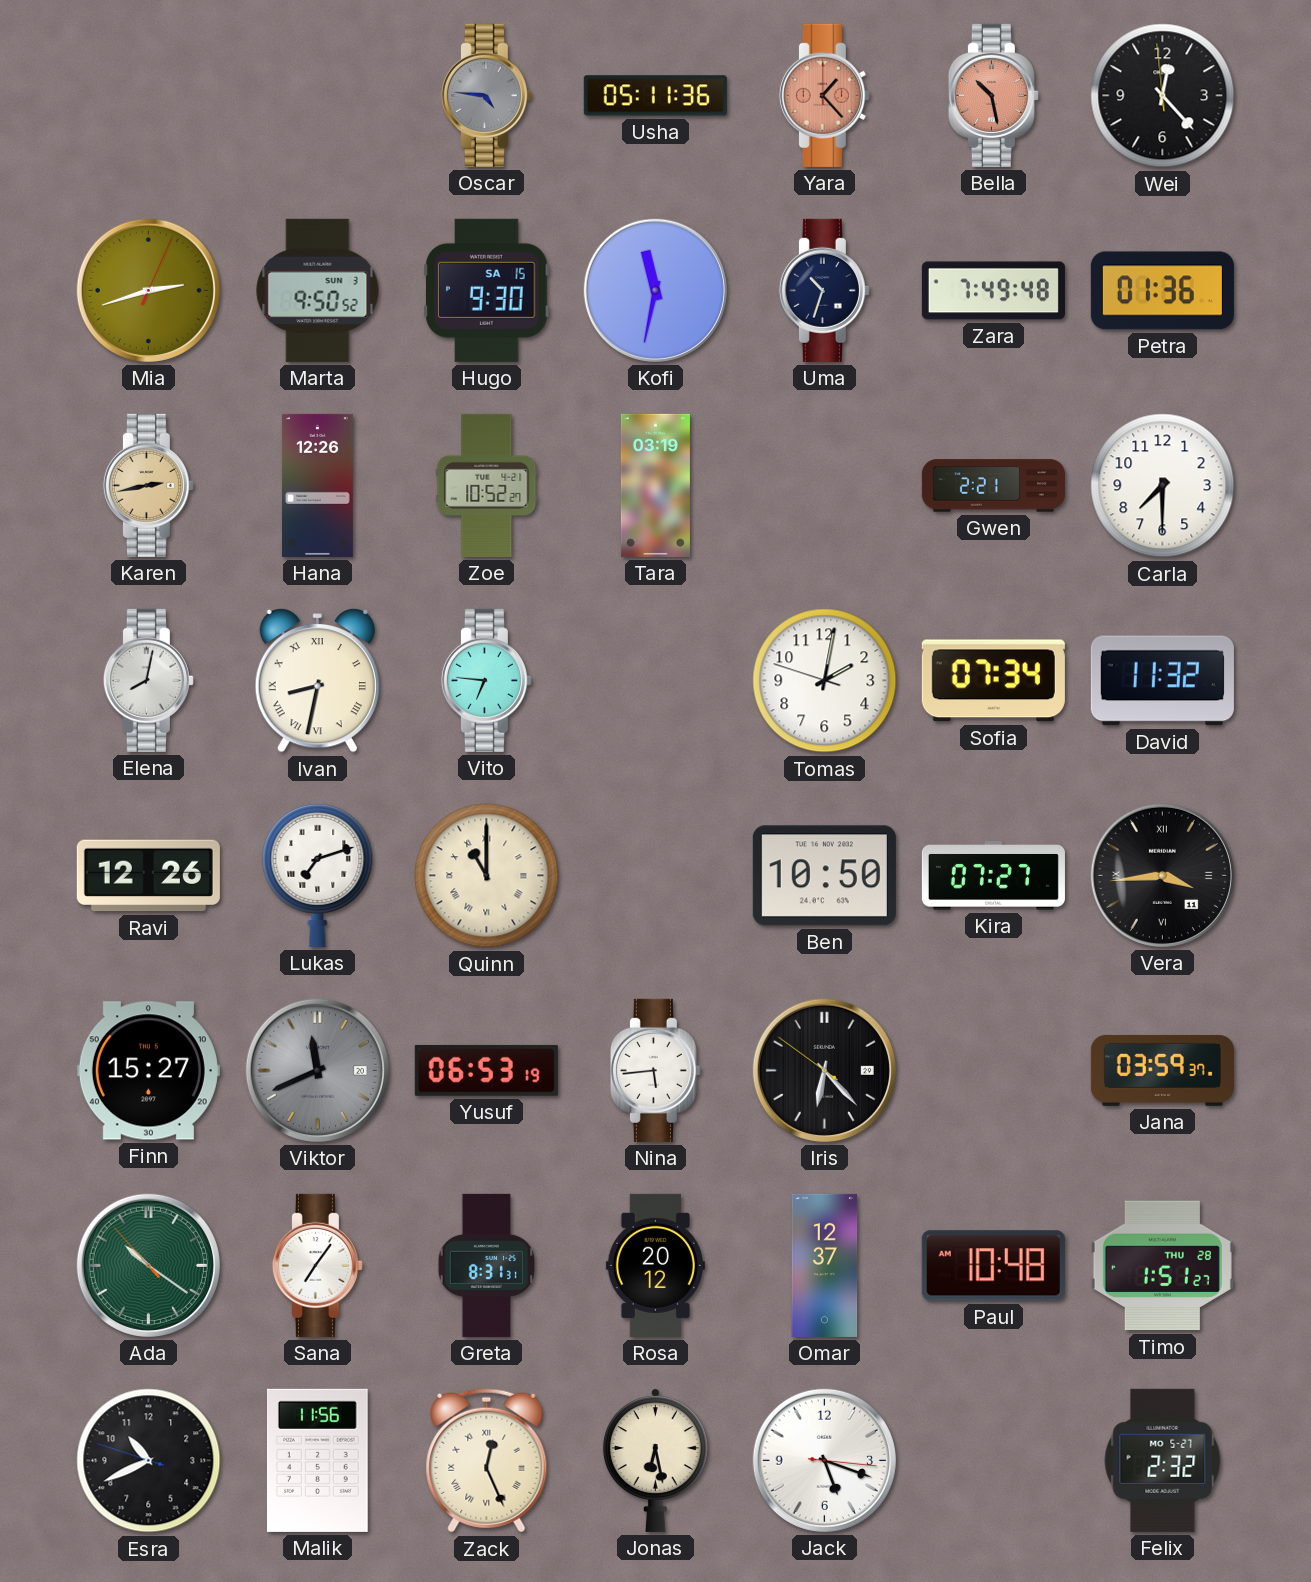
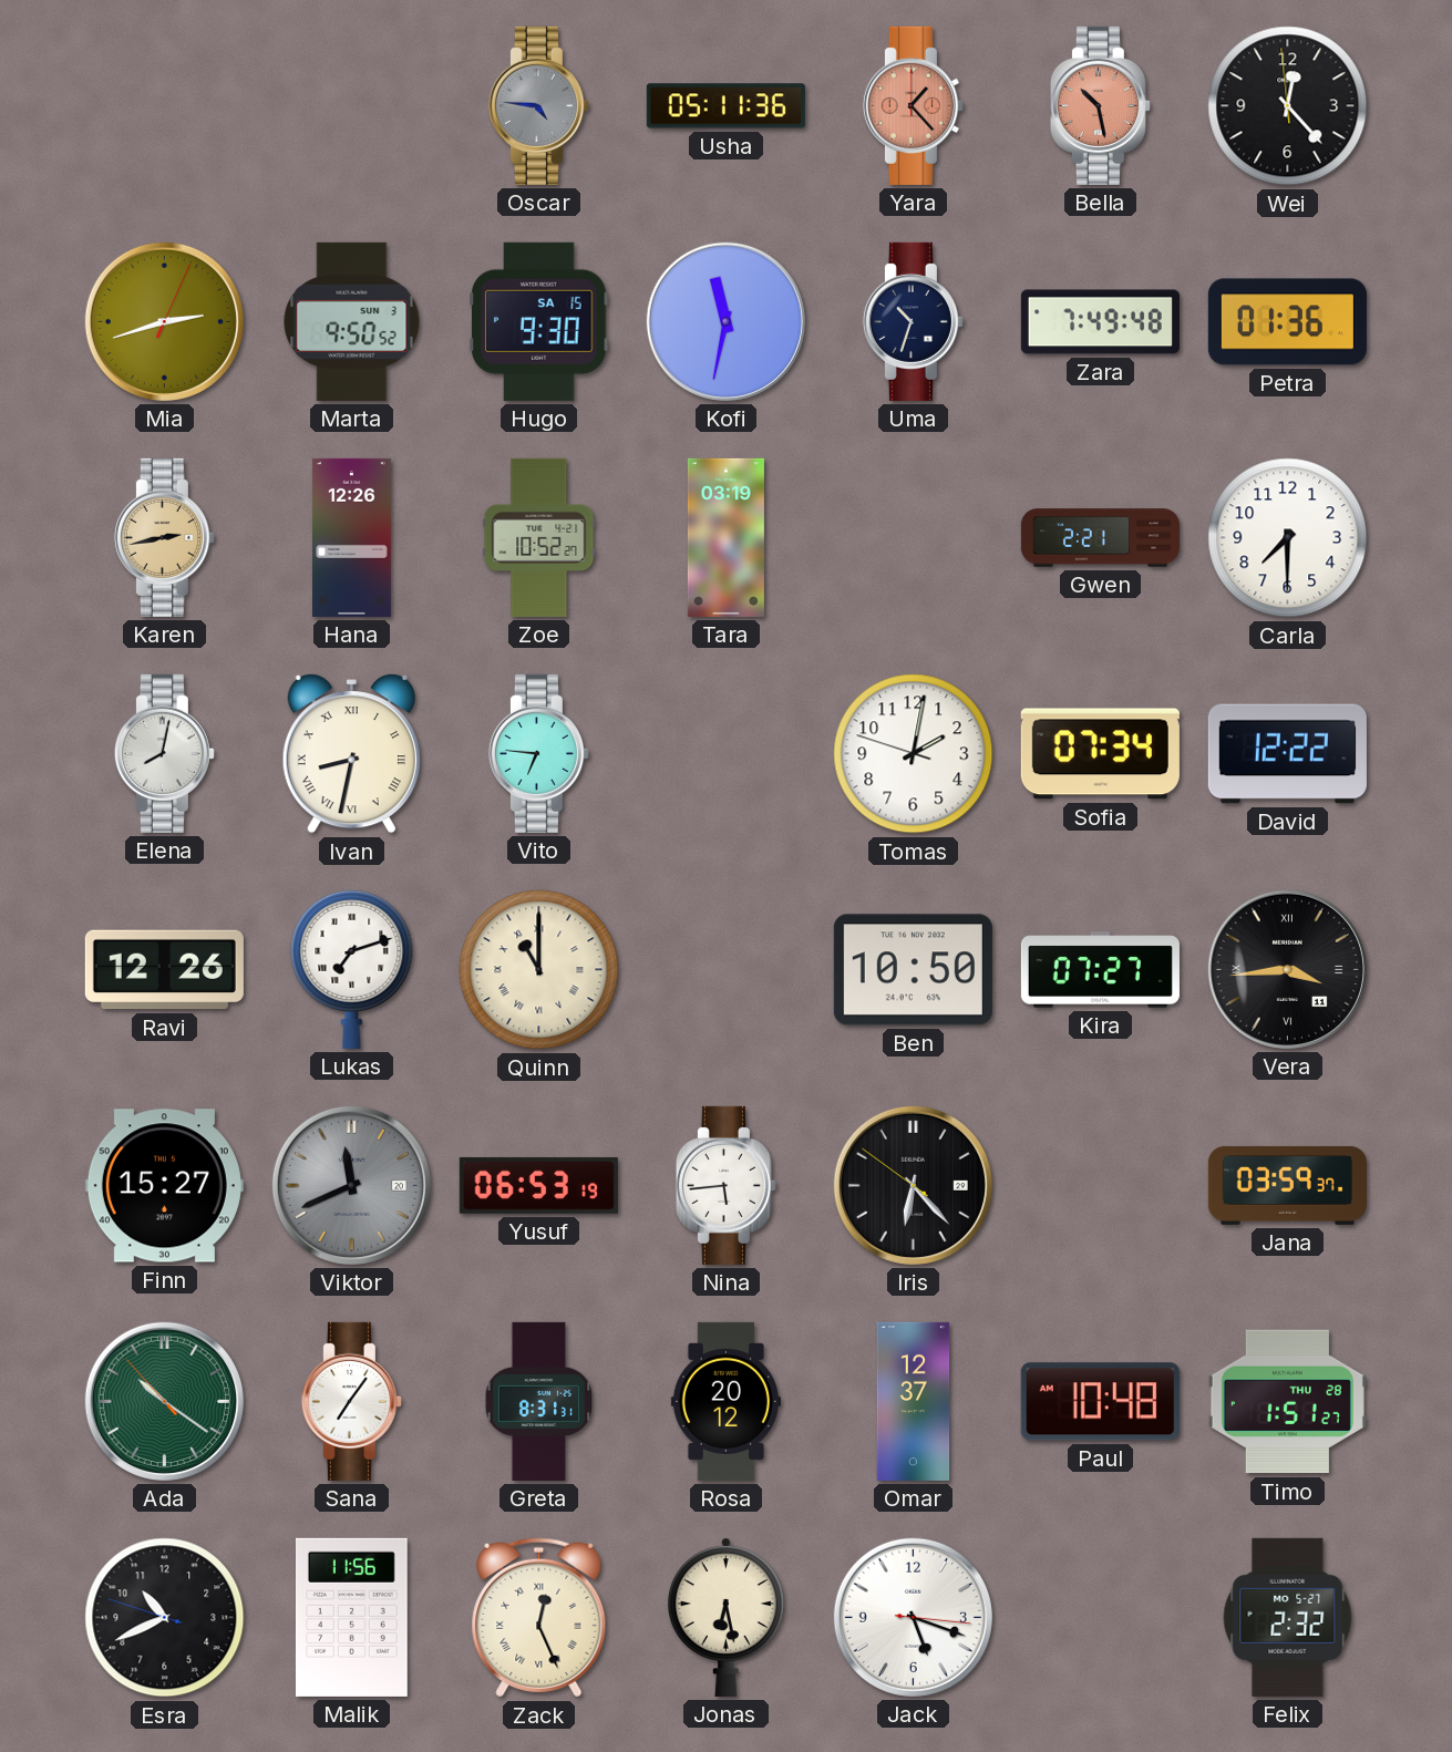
David: 11:32 -> 12:22
